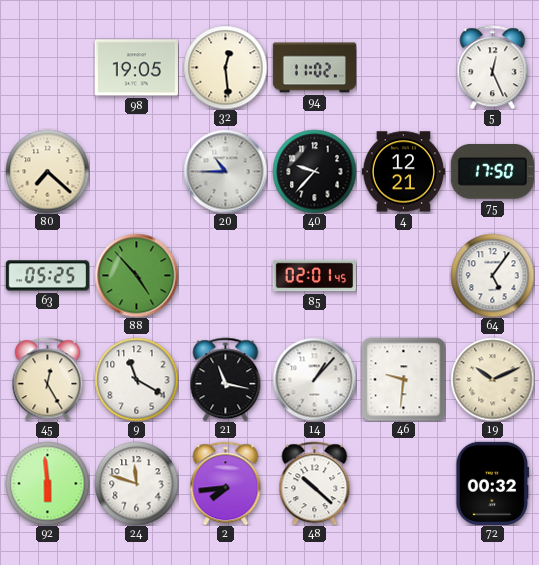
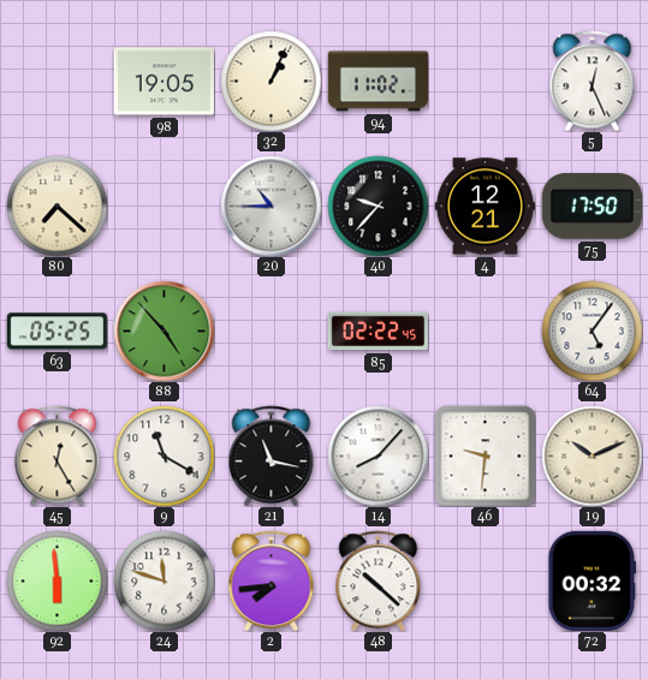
32: 12:29 -> 1:04
85: 02:01 -> 02:22
14: 1:07 -> 8:07
